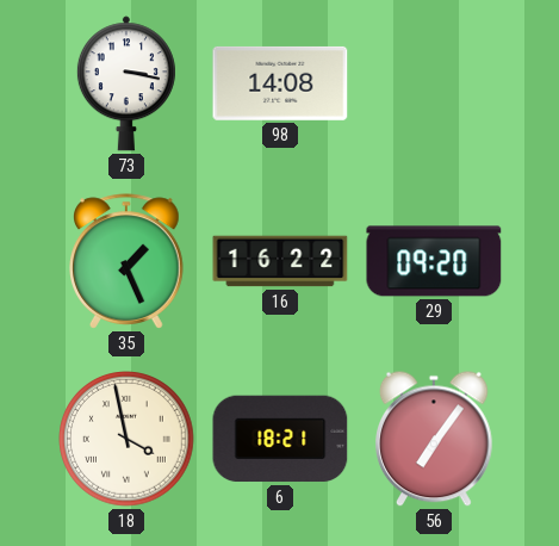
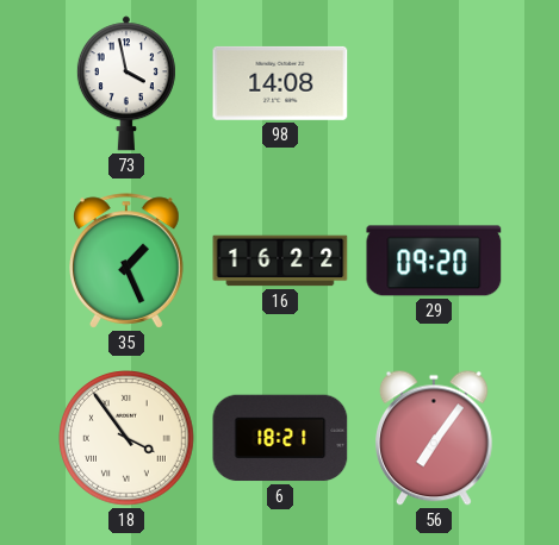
73: 3:17 -> 3:58
18: 3:58 -> 3:54
